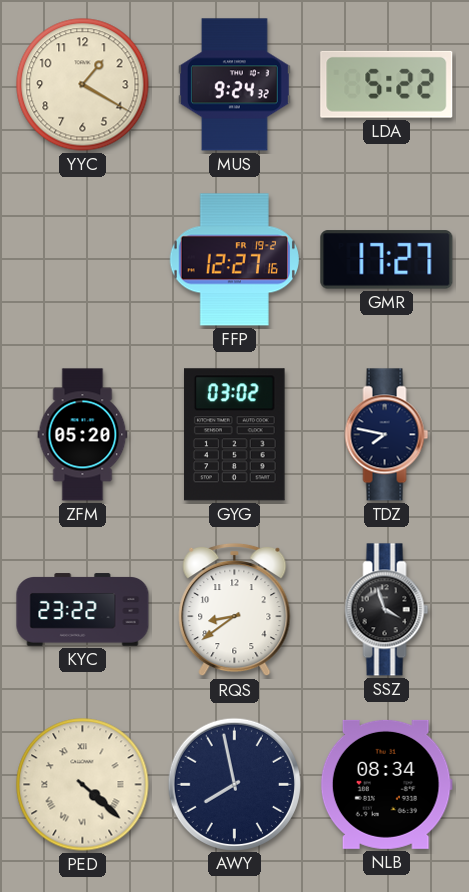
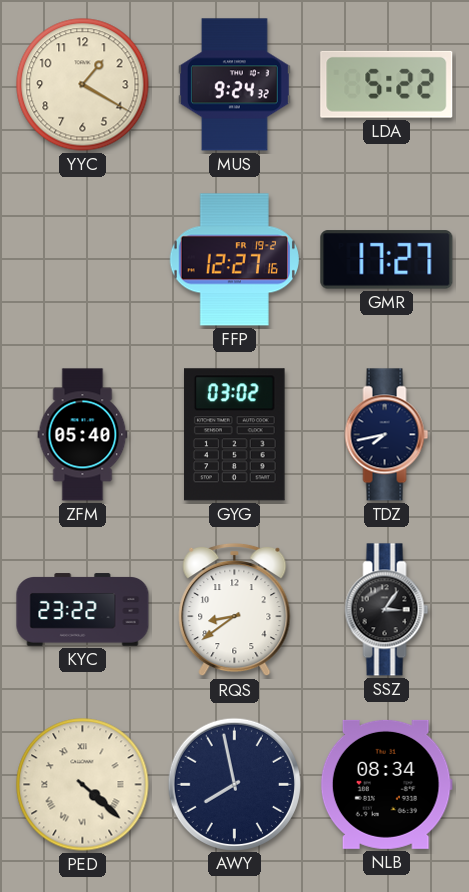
ZFM: 05:20 -> 05:40
TDZ: 7:47 -> 7:43
SSZ: 3:57 -> 3:06
